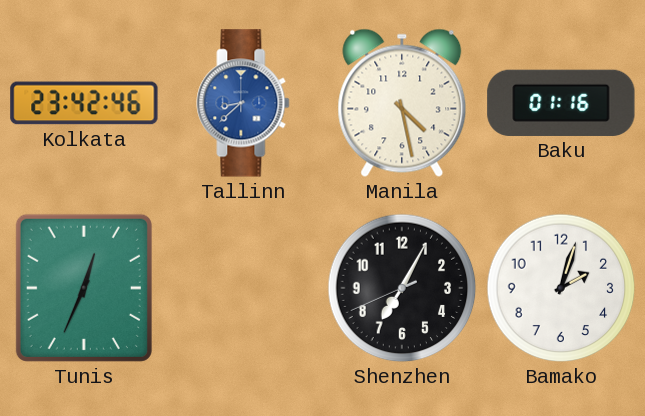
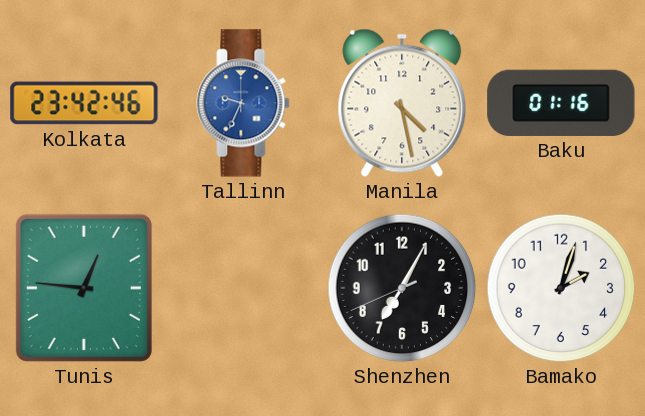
Tallinn: 8:38 -> 9:34
Tunis: 12:34 -> 12:46
